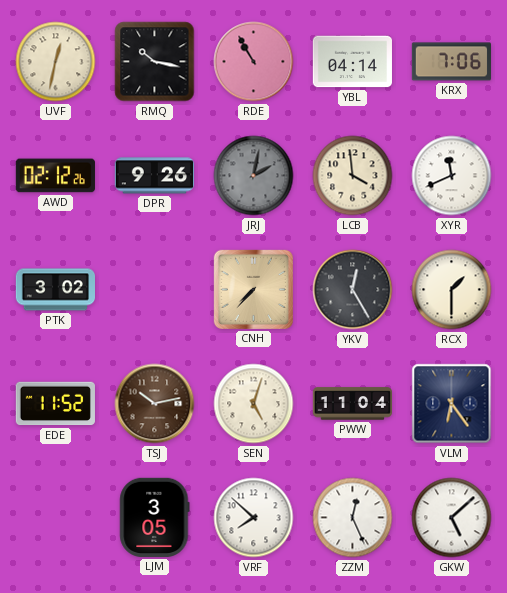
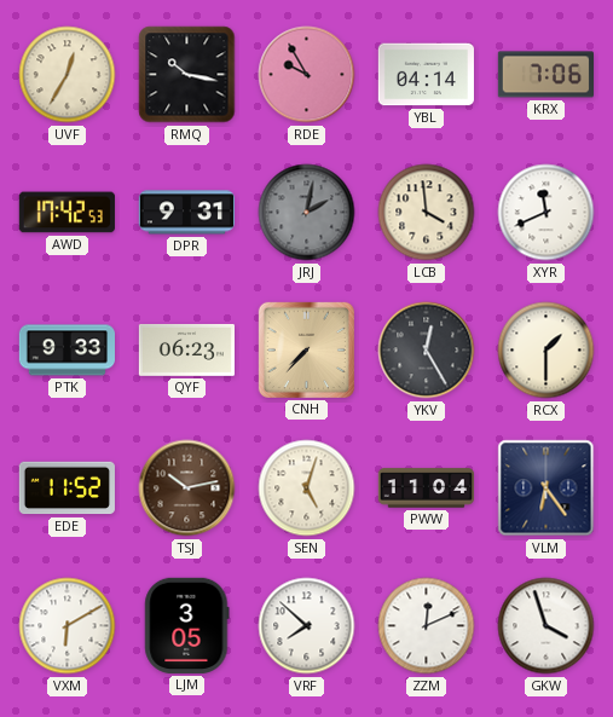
UVF: 12:32 -> 12:35
RDE: 10:55 -> 9:55
AWD: 02:12 -> 17:42
DPR: 9:26 -> 9:31
PTK: 3:02 -> 9:33
QYF: none -> 06:23
VXM: none -> 6:10
ZZM: 12:26 -> 12:11
GKW: 5:08 -> 3:57
